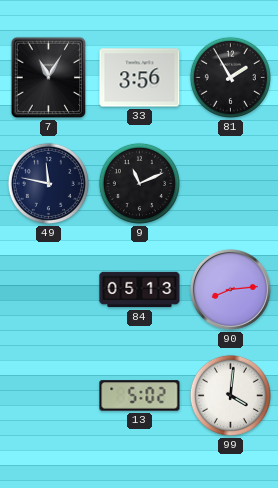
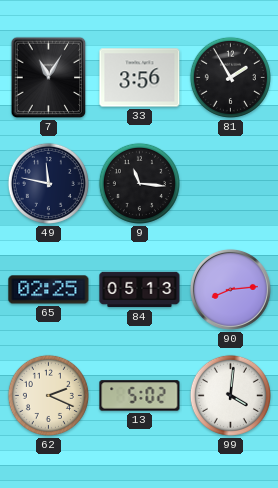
9: 11:11 -> 11:16
65: none -> 02:25
62: none -> 2:19
